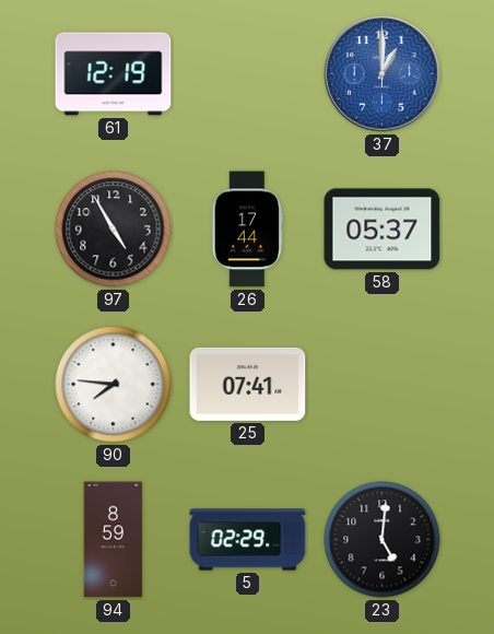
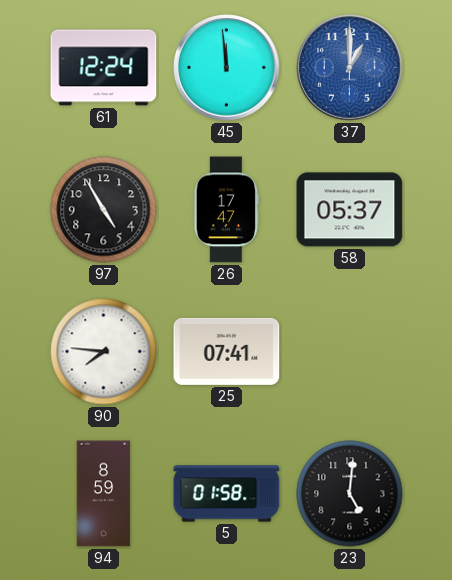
61: 12:19 -> 12:24
45: none -> 11:59
26: 17:44 -> 17:47
5: 02:29 -> 01:58
